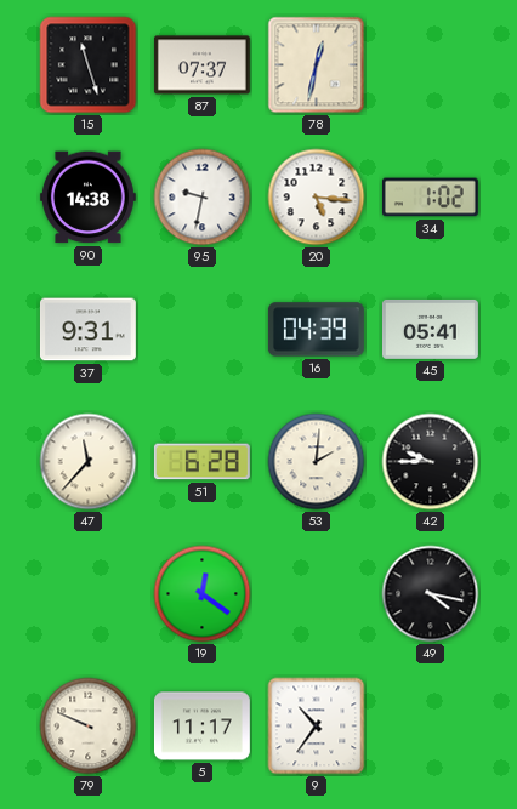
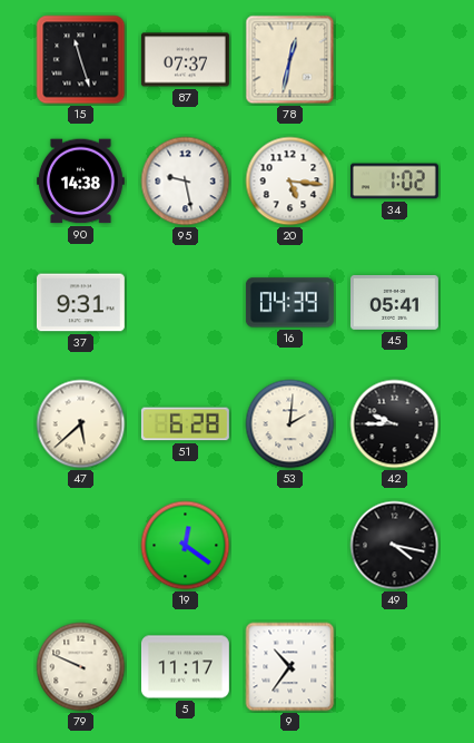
95: 9:32 -> 9:28
47: 11:37 -> 5:38
